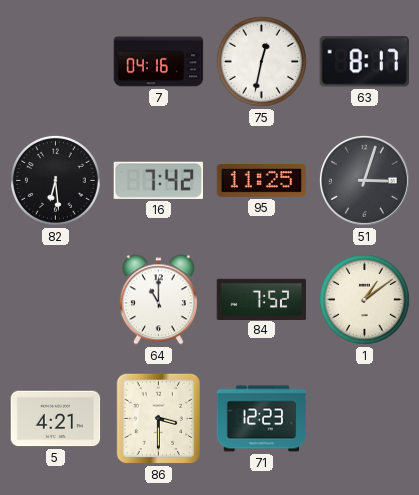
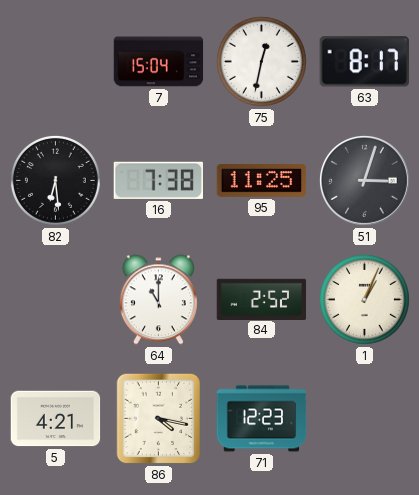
7: 04:16 -> 15:04
16: 7:42 -> 7:38
84: 7:52 -> 2:52
1: 1:09 -> 1:04
86: 3:30 -> 4:17
